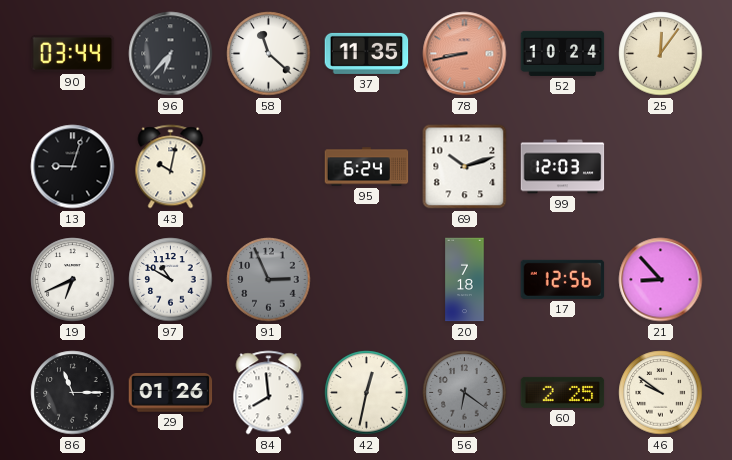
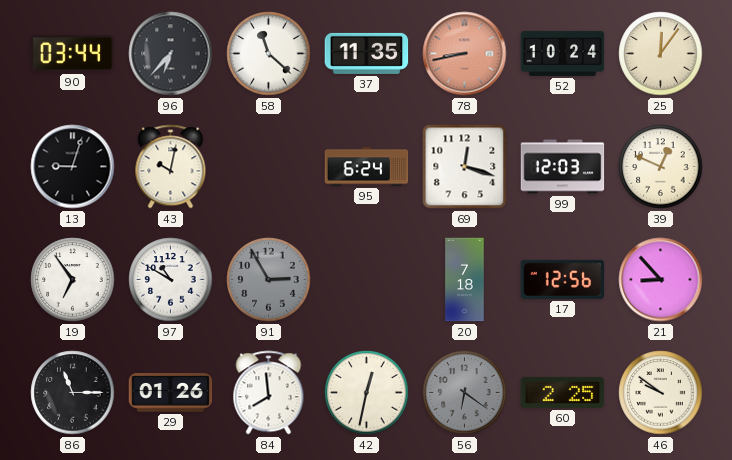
69: 10:12 -> 12:18
39: none -> 12:49
19: 6:41 -> 6:54
91: 2:56 -> 2:55
